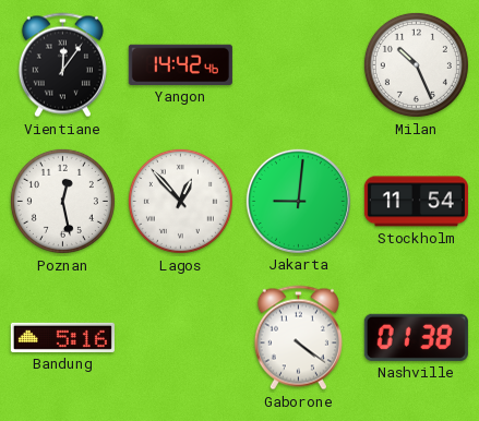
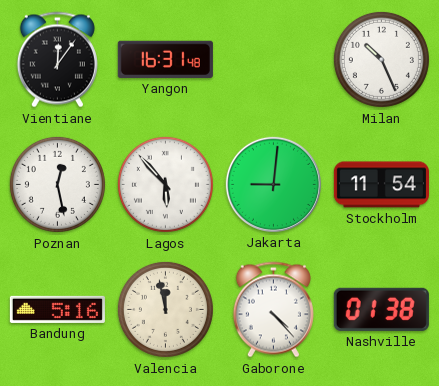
Yangon: 14:42 -> 16:31
Lagos: 12:53 -> 5:53
Valencia: none -> 11:58
Gaborone: 4:21 -> 4:23
